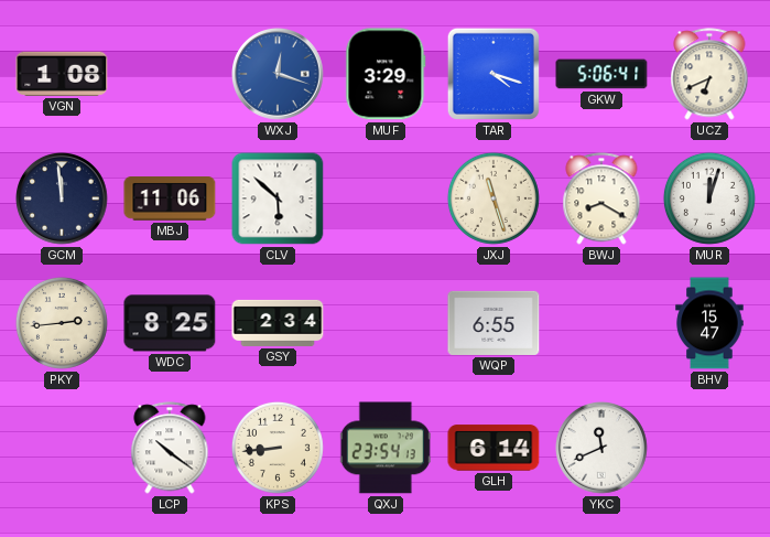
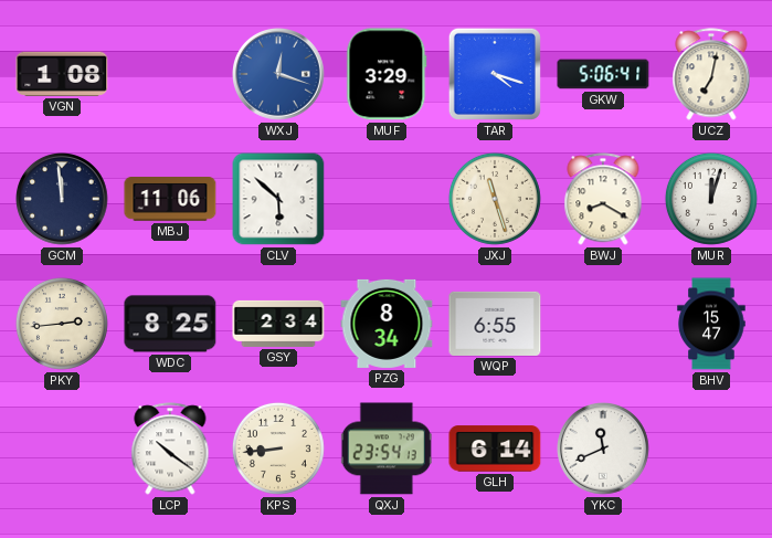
UCZ: 6:41 -> 7:02
PZG: none -> 8:34
